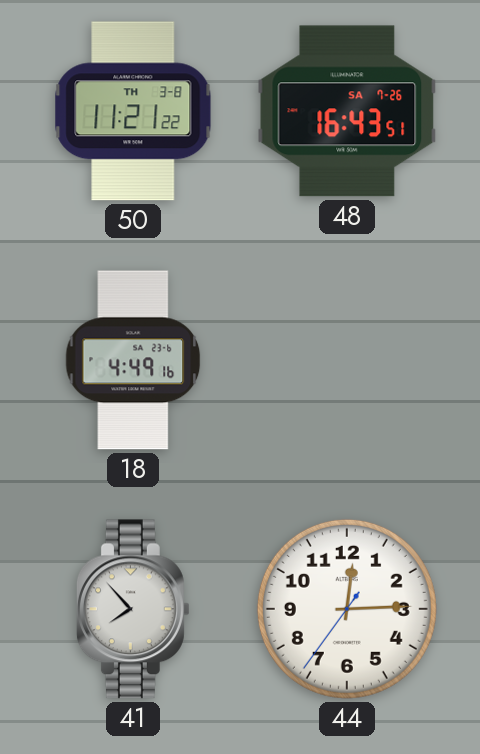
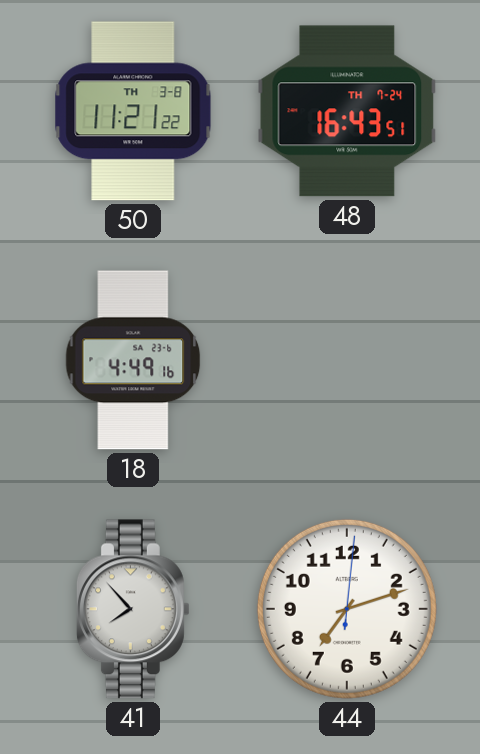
48 date: SA 7-26 -> TH 7-24
44: 12:14 -> 7:12
